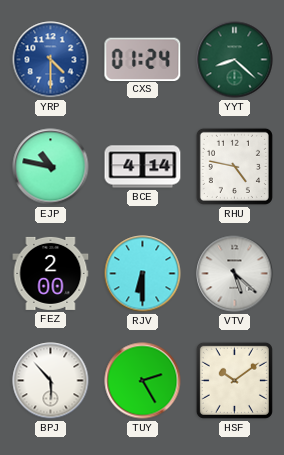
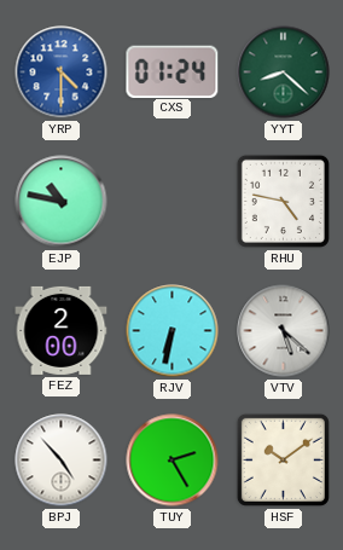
BCE: 4:14 -> none
RJV: 6:30 -> 6:32
BPJ: 5:53 -> 4:53
